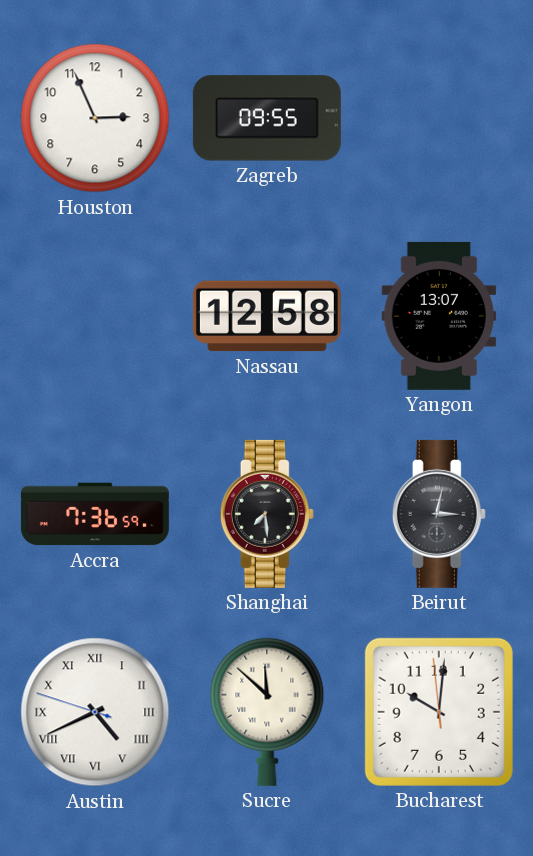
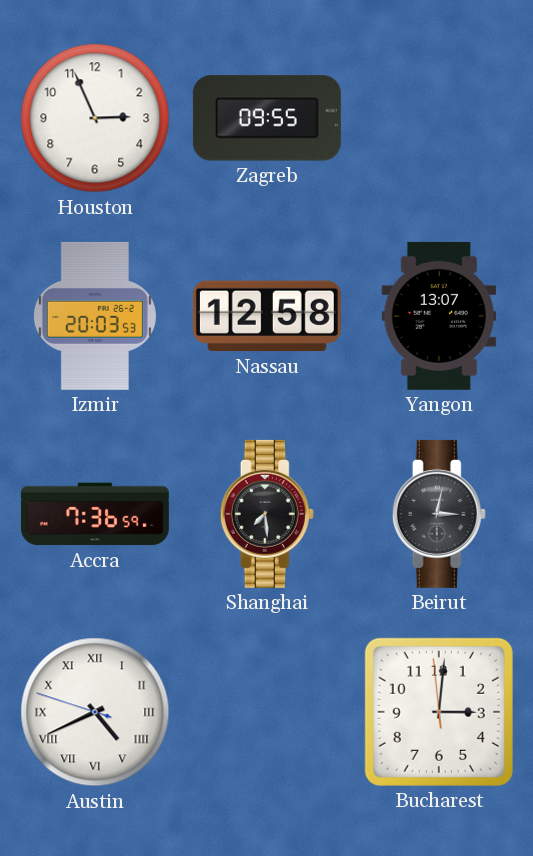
Izmir: none -> 20:03
Sucre: 11:52 -> none
Bucharest: 10:00 -> 3:00
